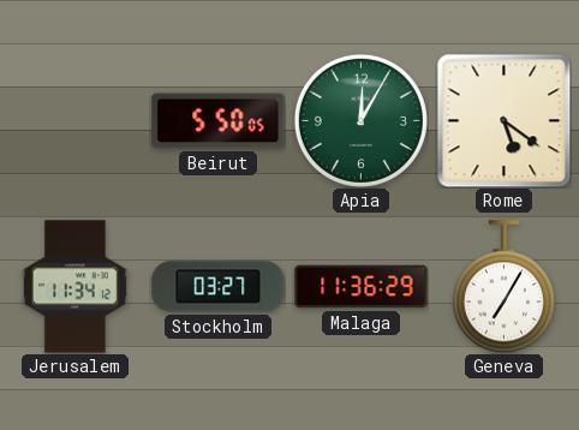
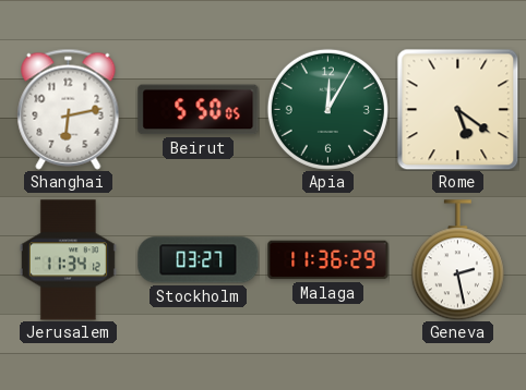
Shanghai: none -> 6:13
Geneva: 7:05 -> 2:28
